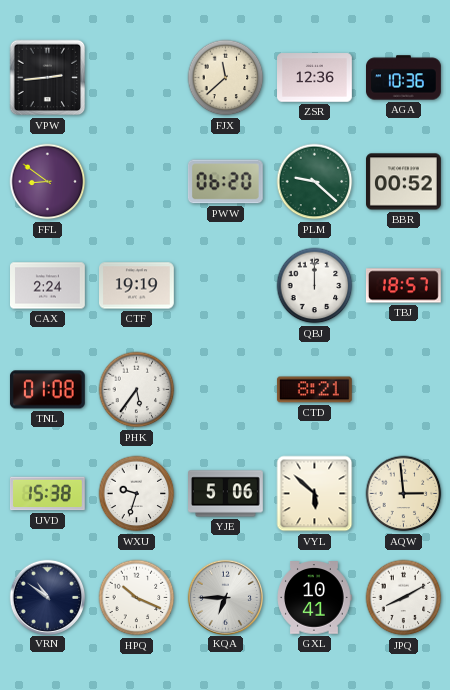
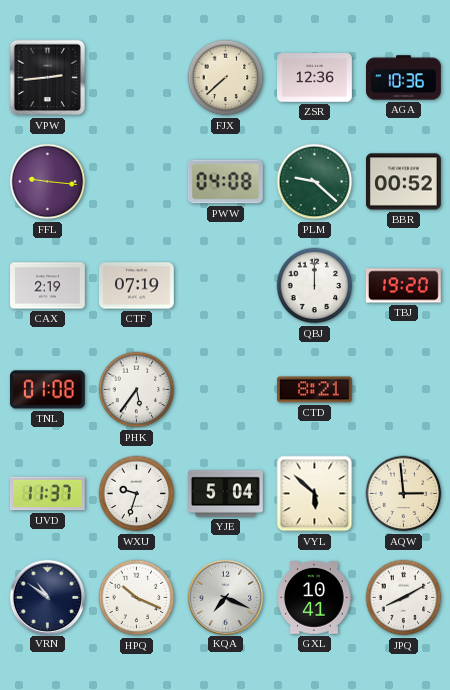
FJX: 11:38 -> 7:38
FFL: 8:51 -> 9:16
PWW: 06:20 -> 04:08
CAX: 2:24 -> 2:19
CTF: 19:19 -> 07:19
TBJ: 18:57 -> 19:20
UVD: 15:38 -> 11:37
YJE: 5:06 -> 5:04
KQA: 6:45 -> 7:19
